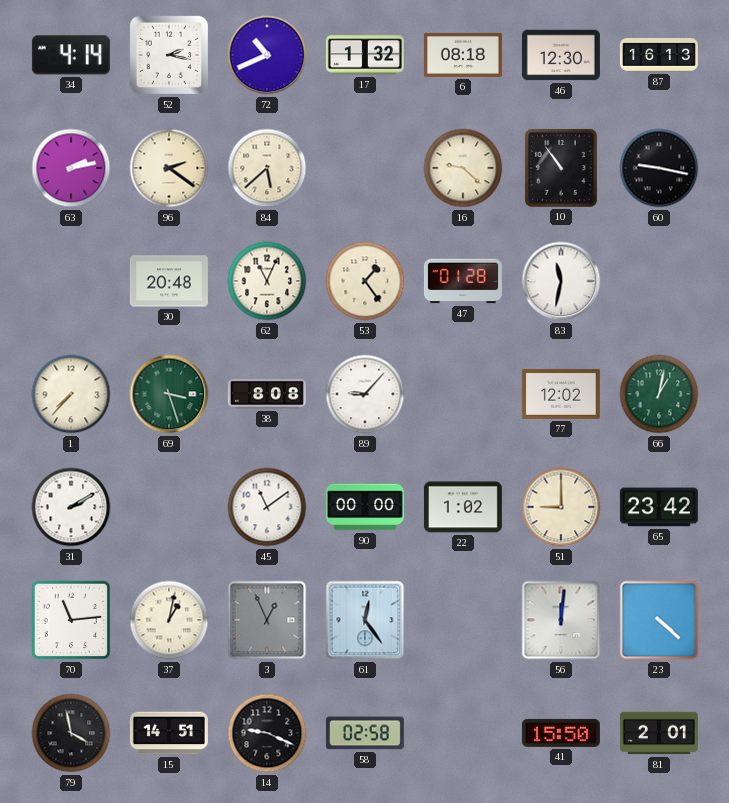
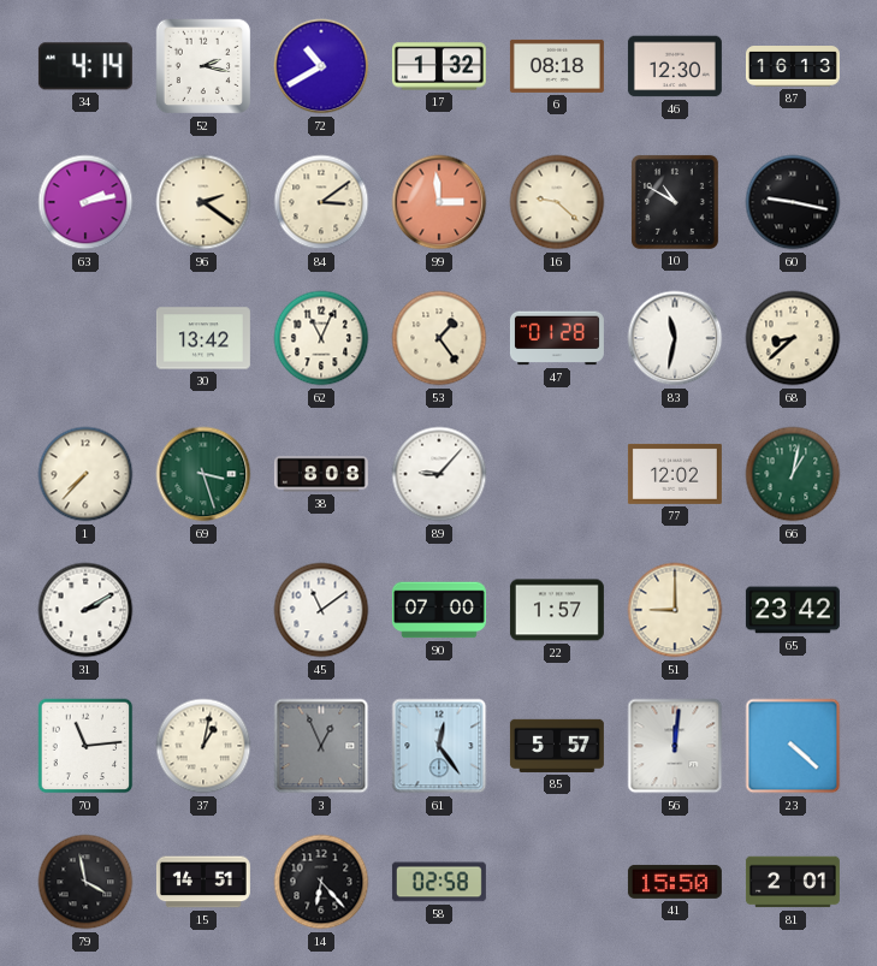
72: 10:41 -> 10:40
84: 5:38 -> 3:09
99: none -> 2:59
10: 10:54 -> 10:50
30: 20:48 -> 13:42
68: none -> 8:38
90: 00:00 -> 07:00
22: 1:02 -> 1:57
85: none -> 5:57
14: 9:19 -> 6:23
